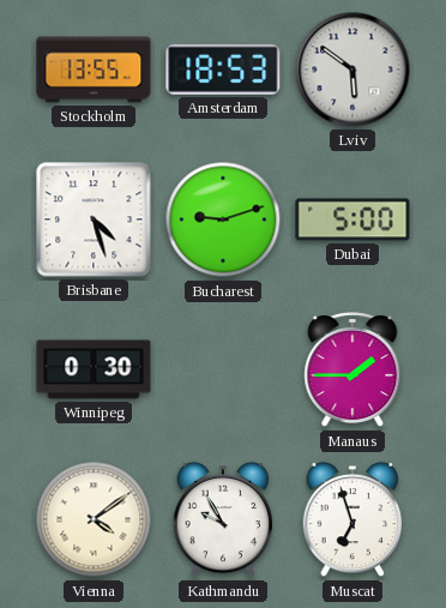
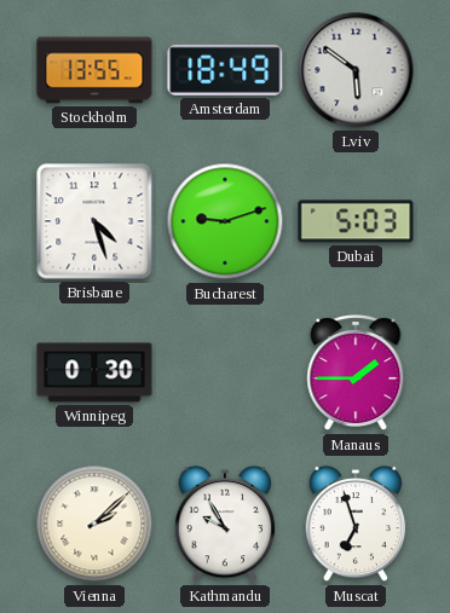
Amsterdam: 18:53 -> 18:49
Dubai: 5:00 -> 5:03
Vienna: 4:09 -> 2:08
